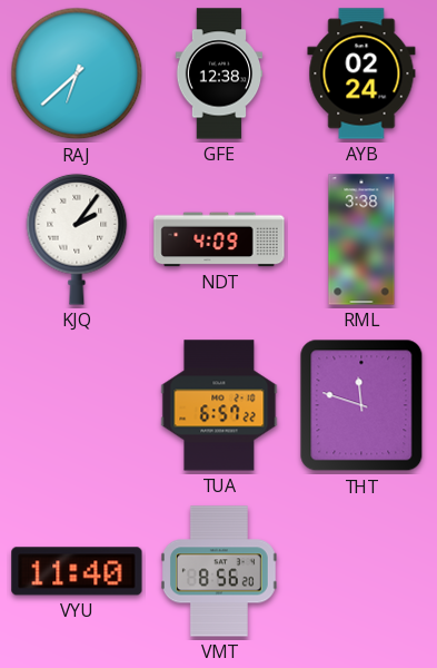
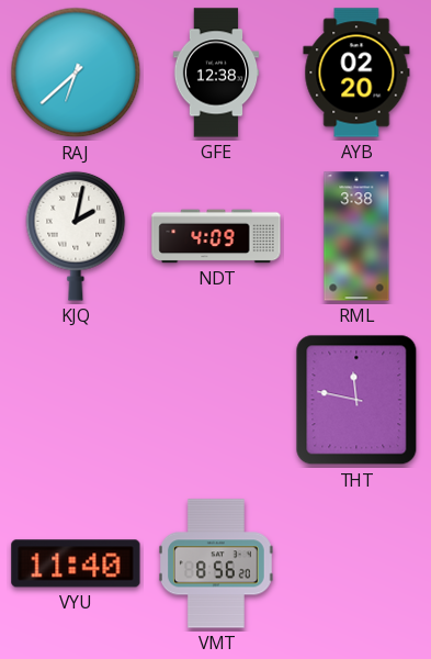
AYB: 02:24 -> 02:20
KJQ: 2:06 -> 2:02
TUA: 6:57 -> none
THT: 11:48 -> 11:47
